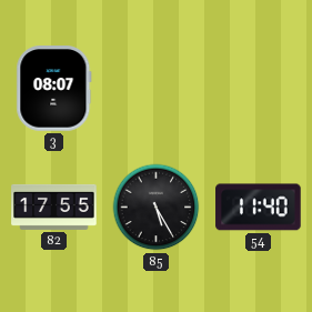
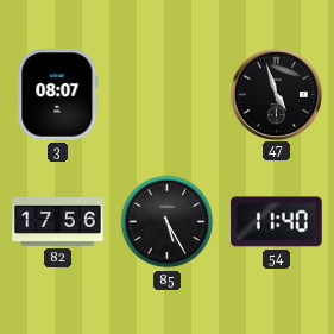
47: none -> 4:57
82: 17:55 -> 17:56
